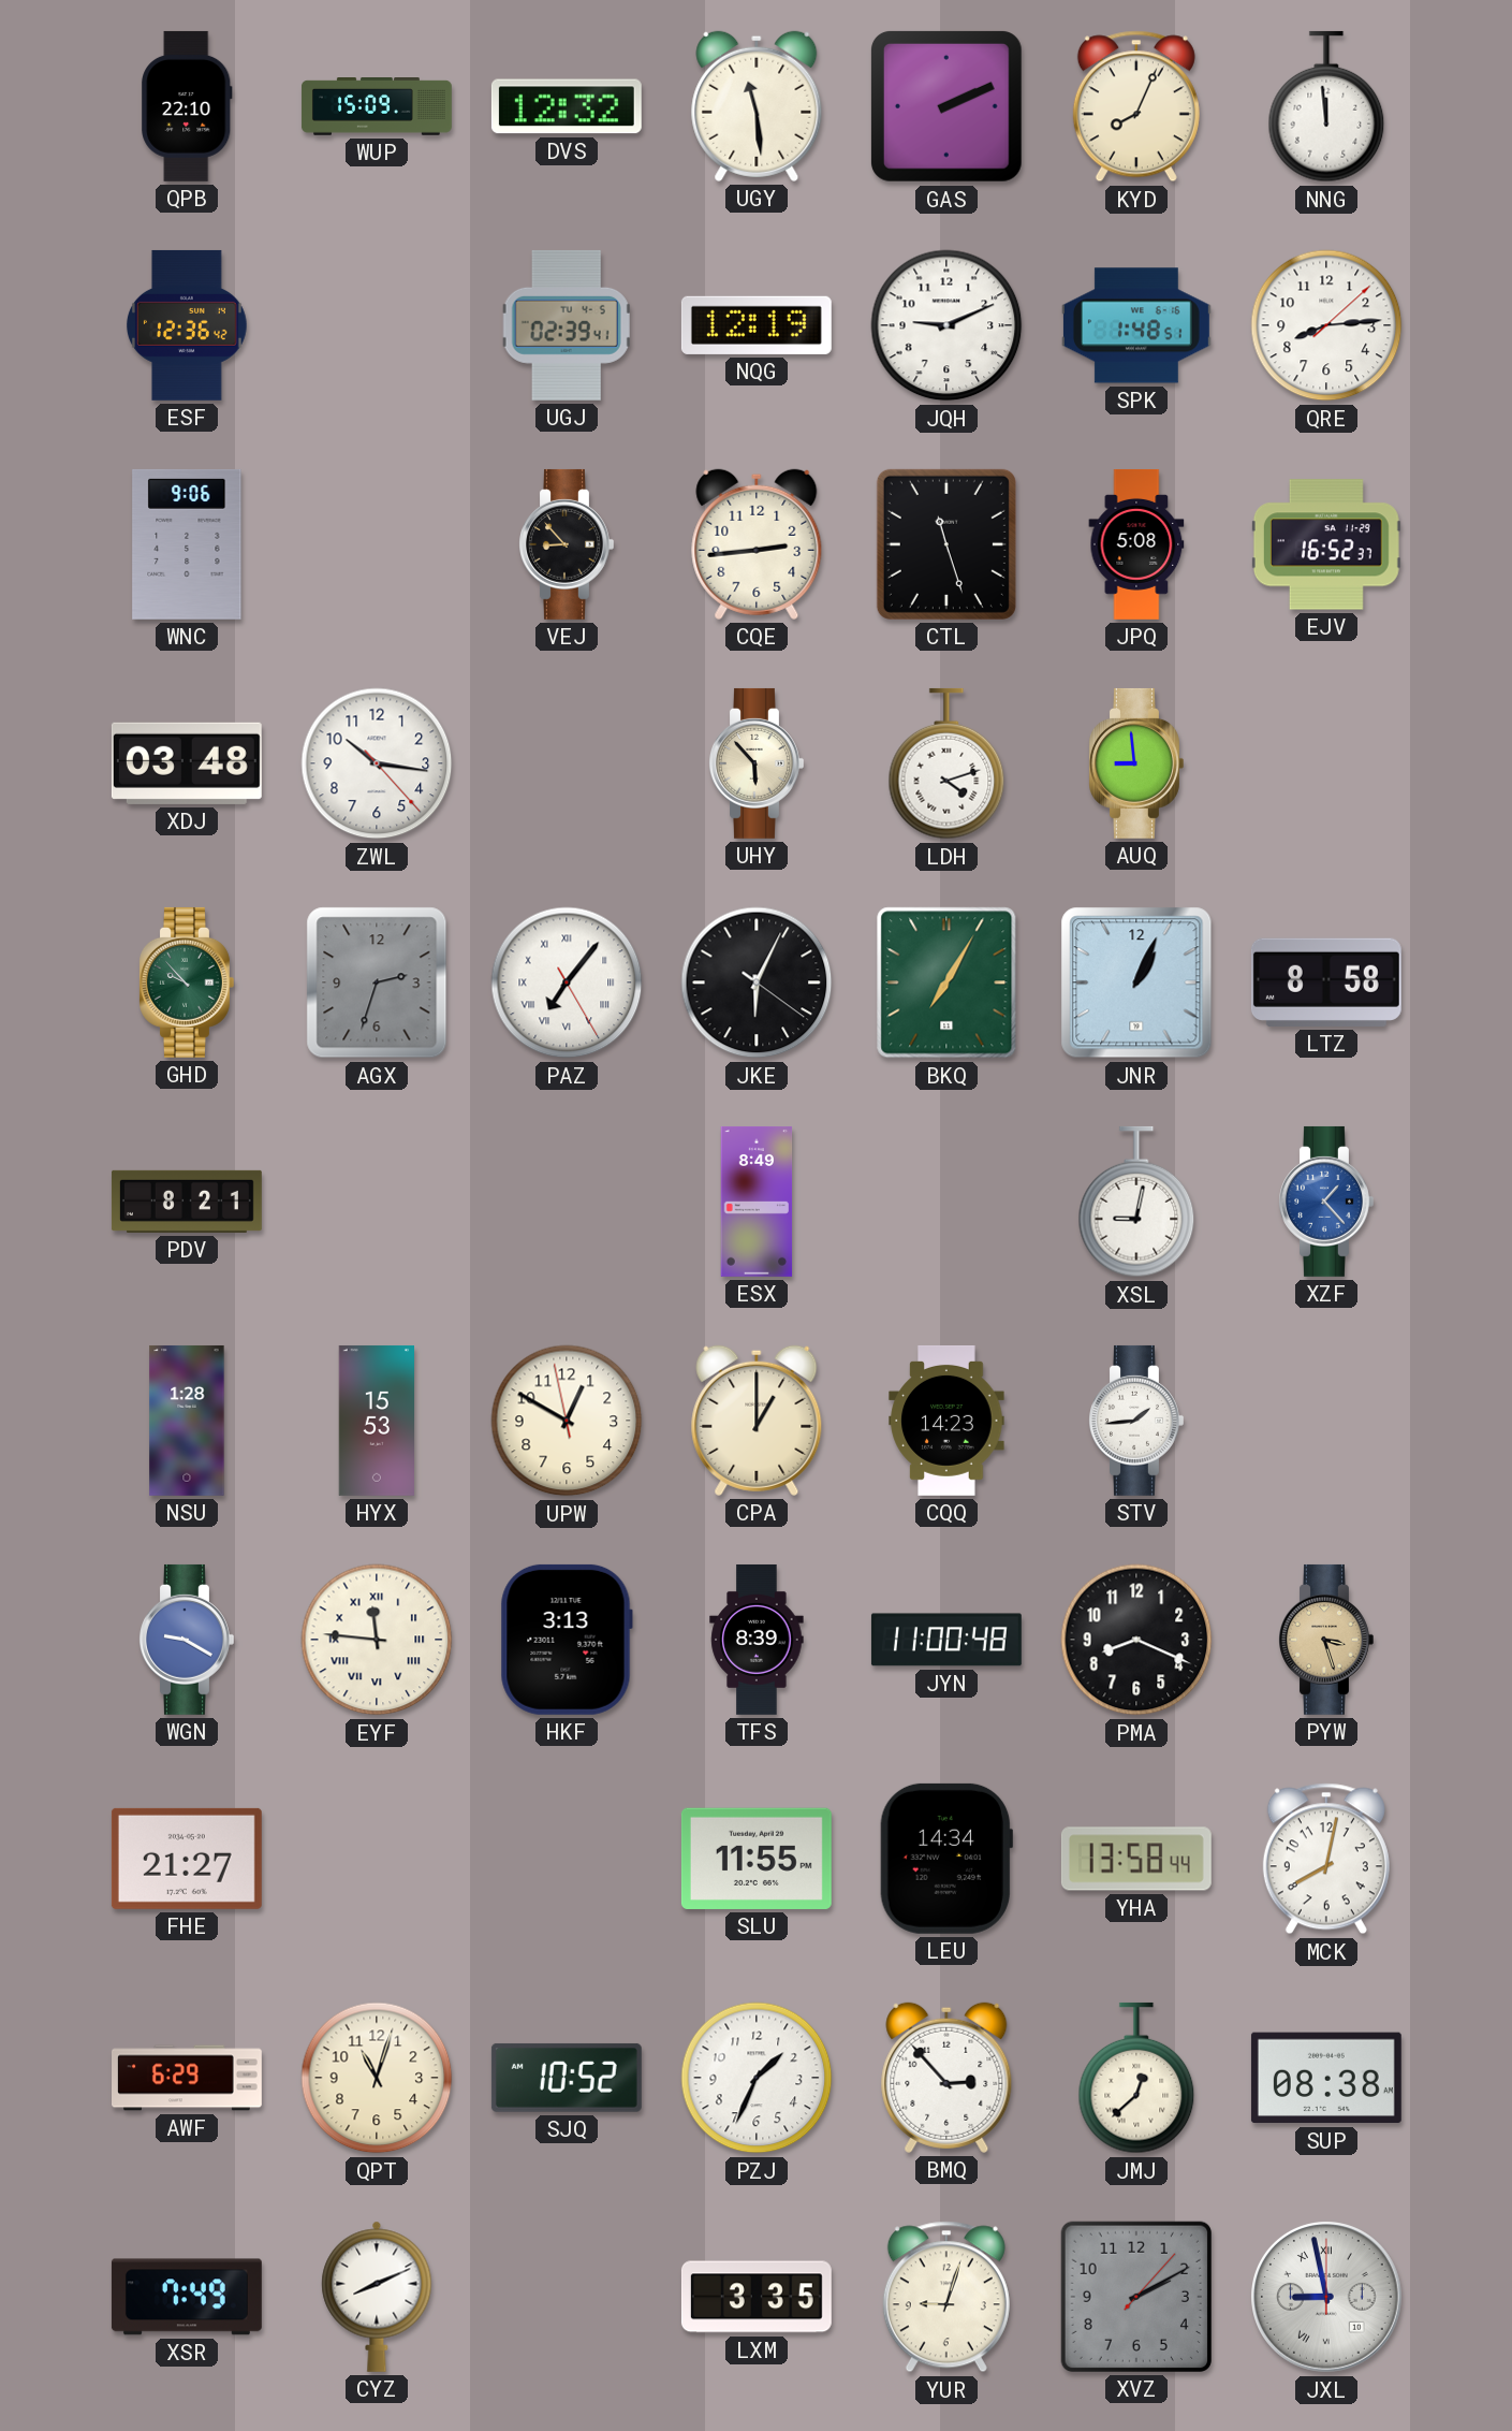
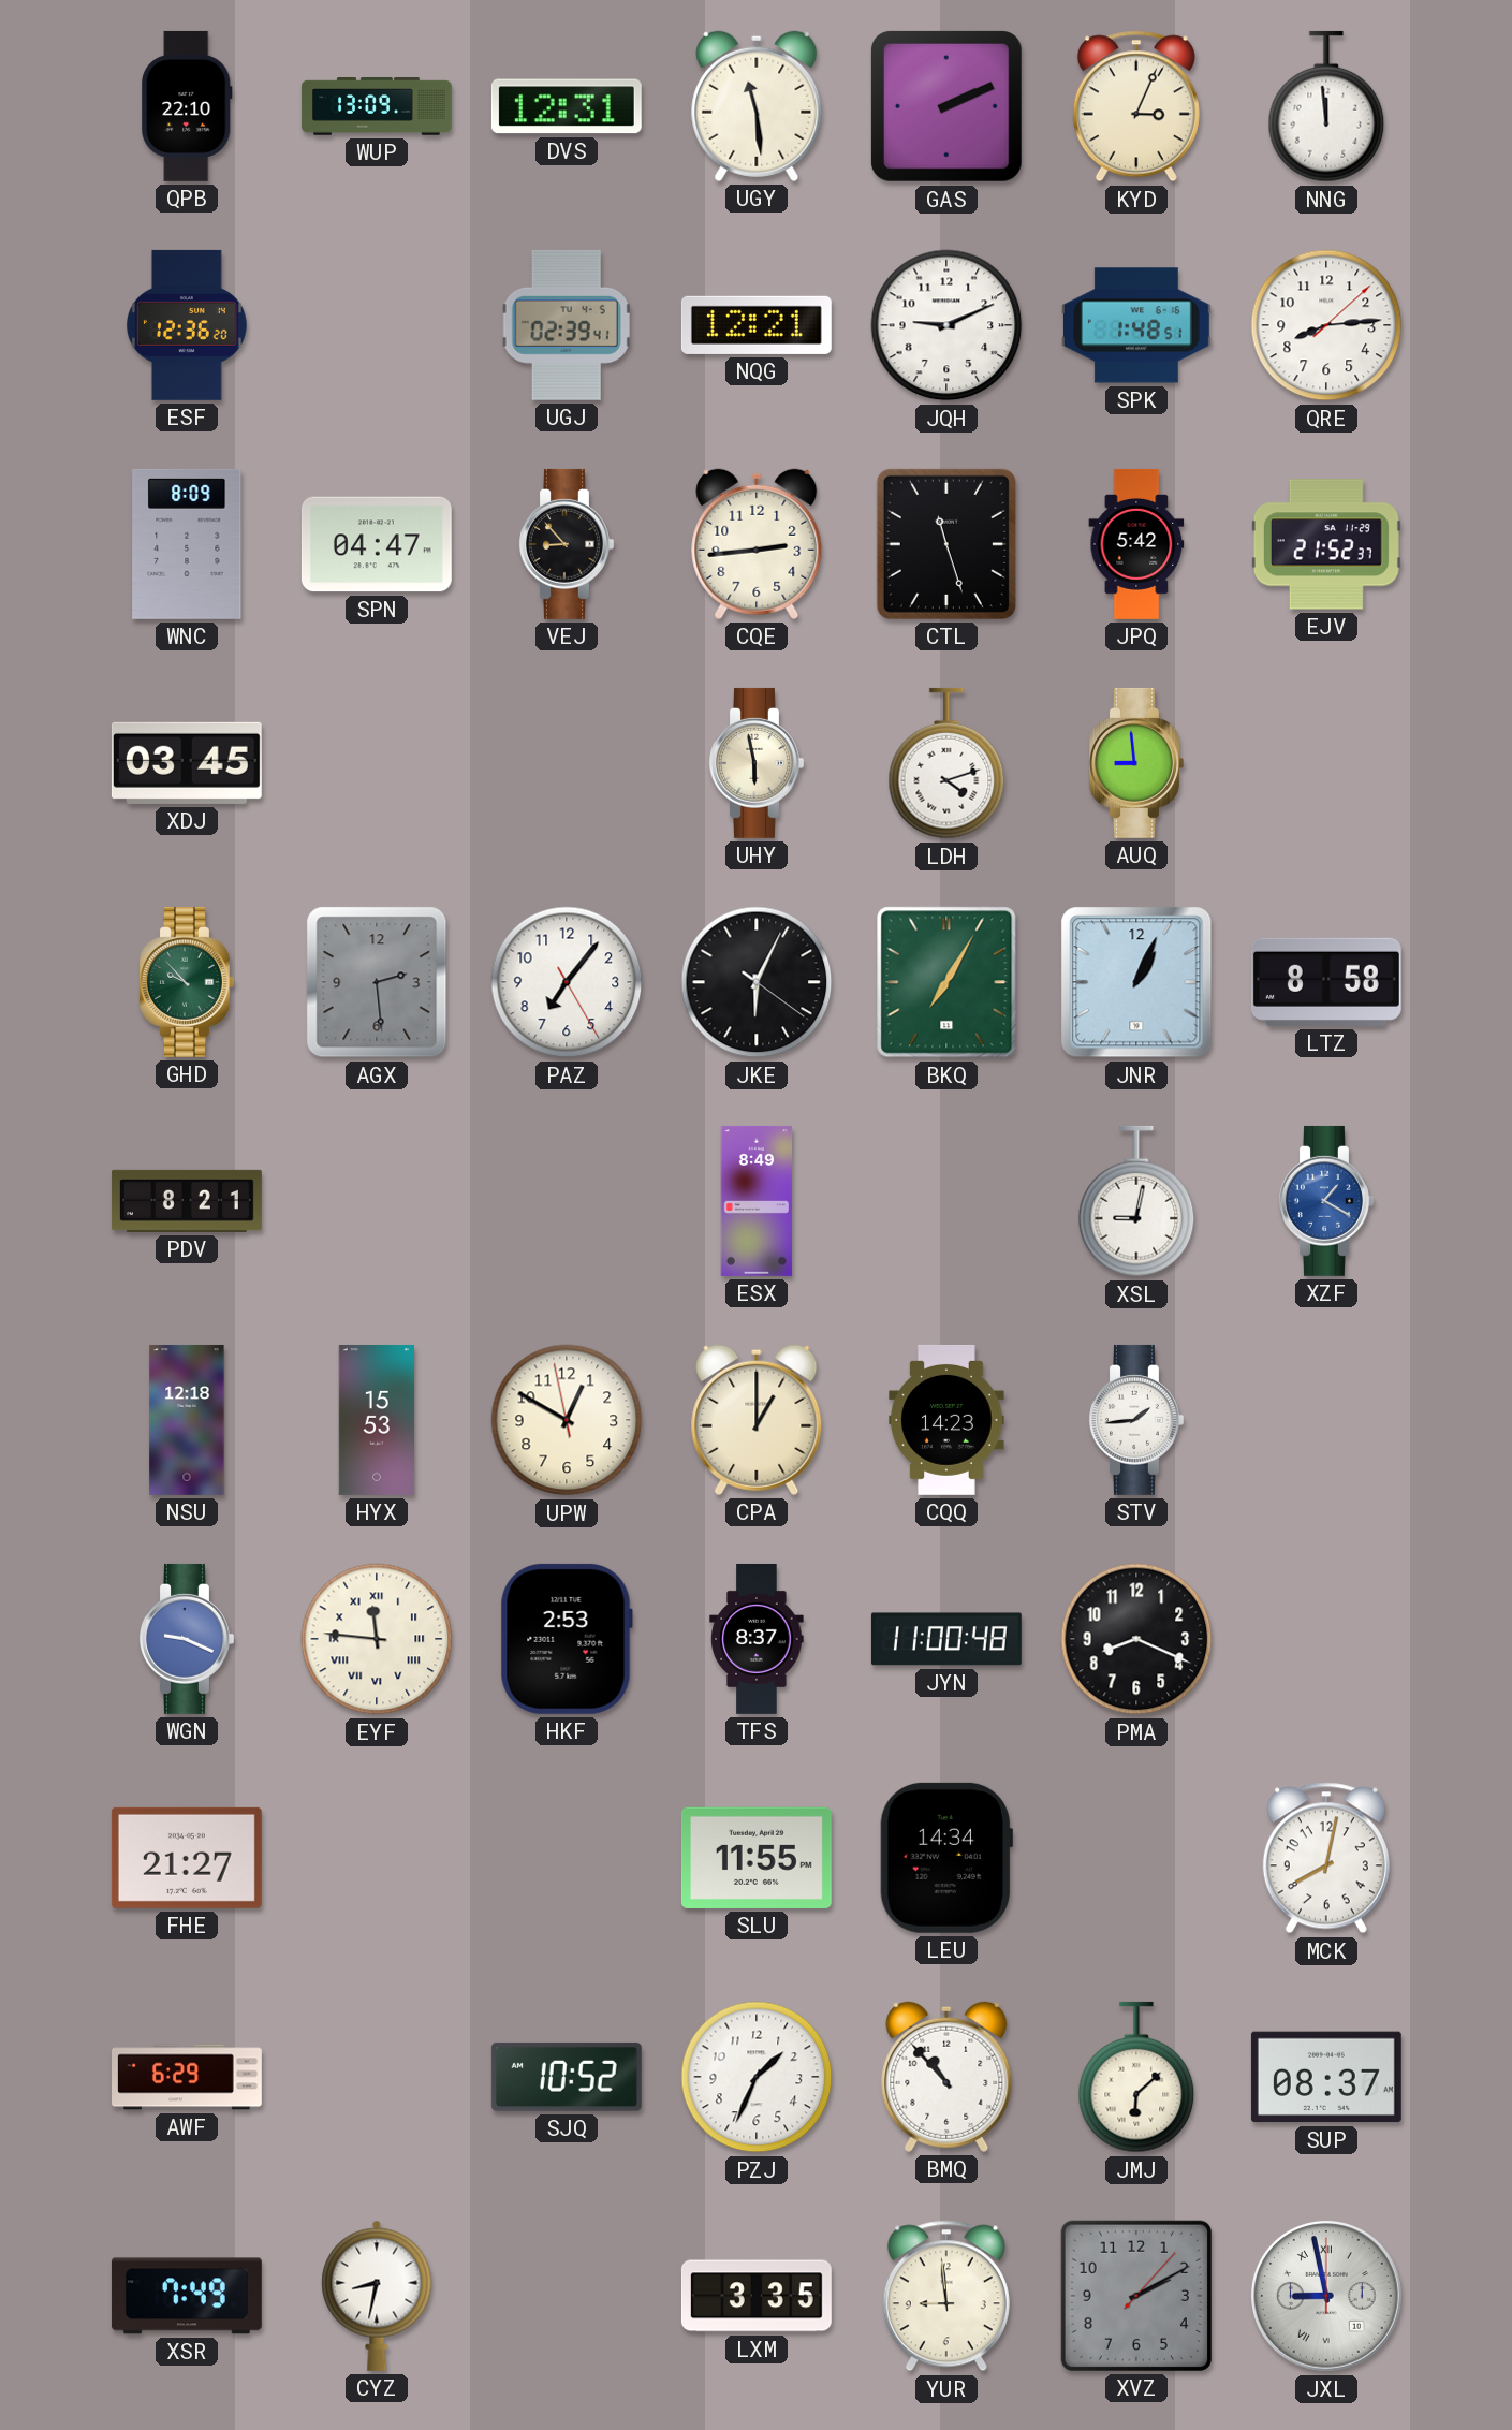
WUP: 15:09 -> 13:09
DVS: 12:32 -> 12:31
KYD: 8:04 -> 3:04
ESF: 12:36:42 -> 12:36:20
NQG: 12:19 -> 12:21
WNC: 9:06 -> 8:09
SPN: none -> 04:47
JPQ: 5:08 -> 5:42
EJV: 16:52 -> 21:52
XDJ: 03:48 -> 03:45
ZWL: 10:16 -> none
UHY: 5:53 -> 5:58
AGX: 2:33 -> 2:29
PAZ numerals: Roman -> Arabic
XZF: 1:23 -> 1:20
NSU: 1:28 -> 12:18
WGN: 9:20 -> 9:19
HKF: 3:13 -> 2:53
TFS: 8:39 -> 8:37
PYW: 3:27 -> none
YHA: 13:58 -> none
QPT: 11:03 -> none
BMQ: 2:53 -> 10:53
JMJ: 12:38 -> 6:08
SUP: 08:38 -> 08:37
CYZ: 8:11 -> 8:32
YUR: 9:03 -> 8:59
